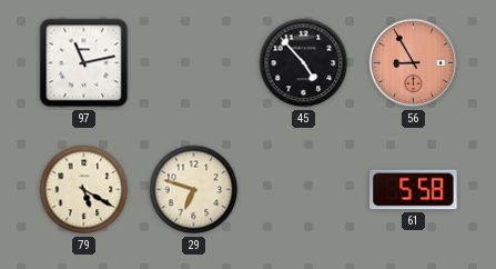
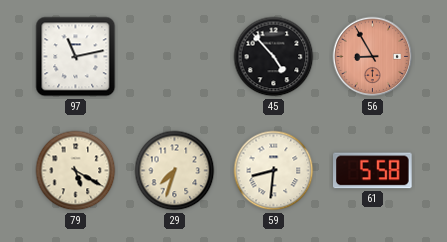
29: 6:48 -> 7:33
59: none -> 8:31
